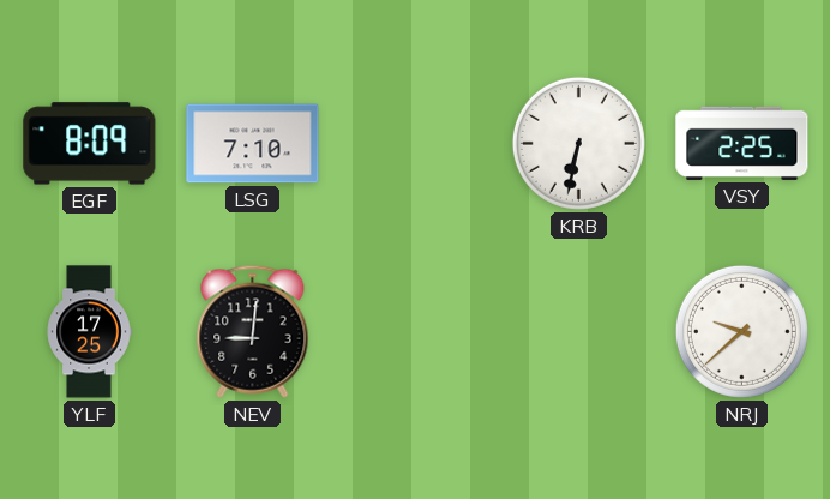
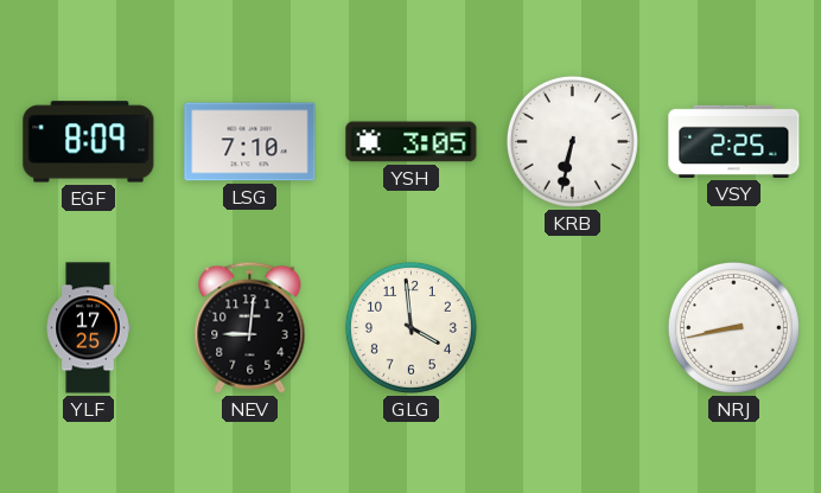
YSH: none -> 3:05
GLG: none -> 3:59
NRJ: 9:38 -> 8:43
